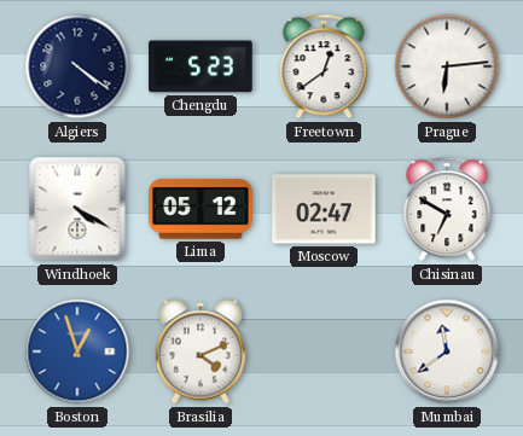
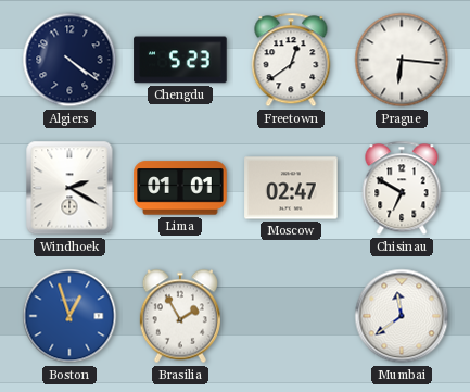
Prague: 6:14 -> 6:16
Windhoek: 4:20 -> 2:20
Lima: 05:12 -> 01:01
Brasilia: 4:11 -> 1:55
